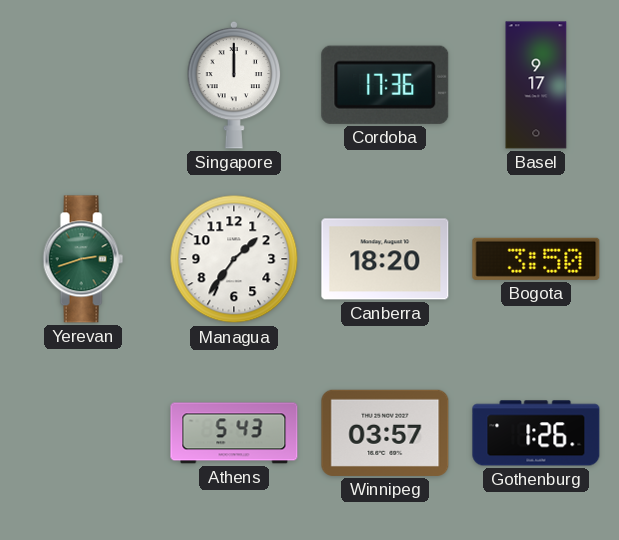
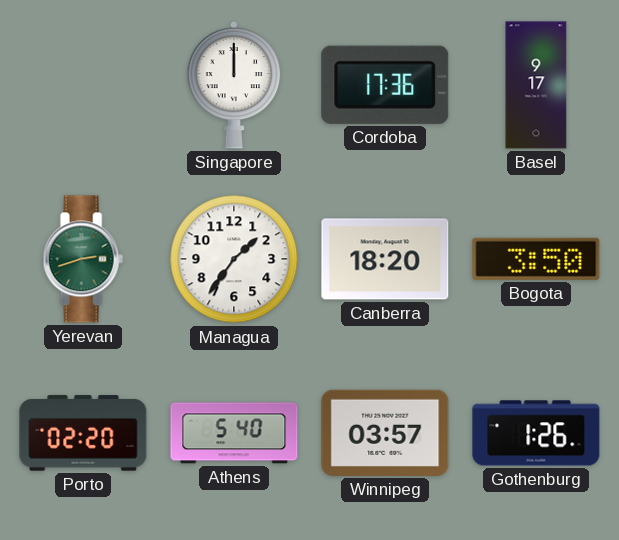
Porto: none -> 02:20
Athens: 5:43 -> 5:40
